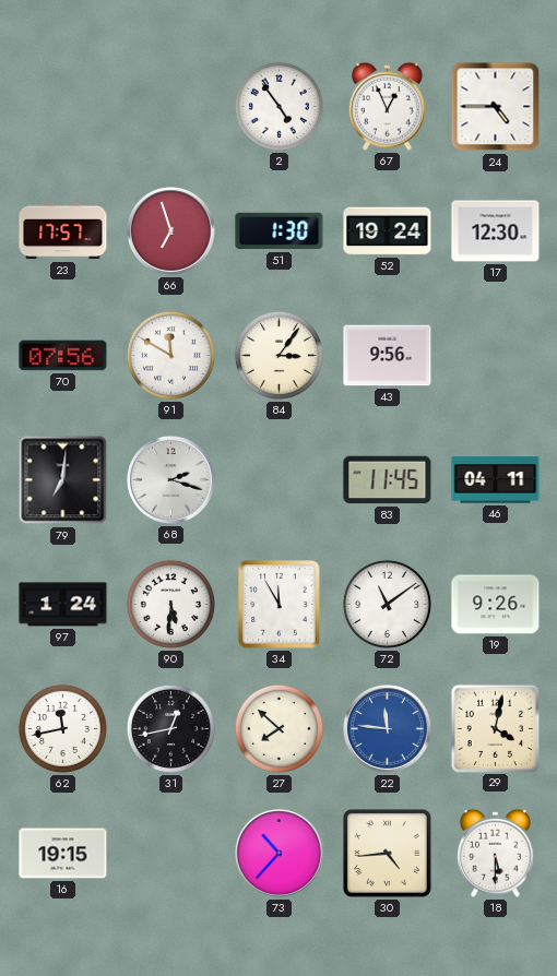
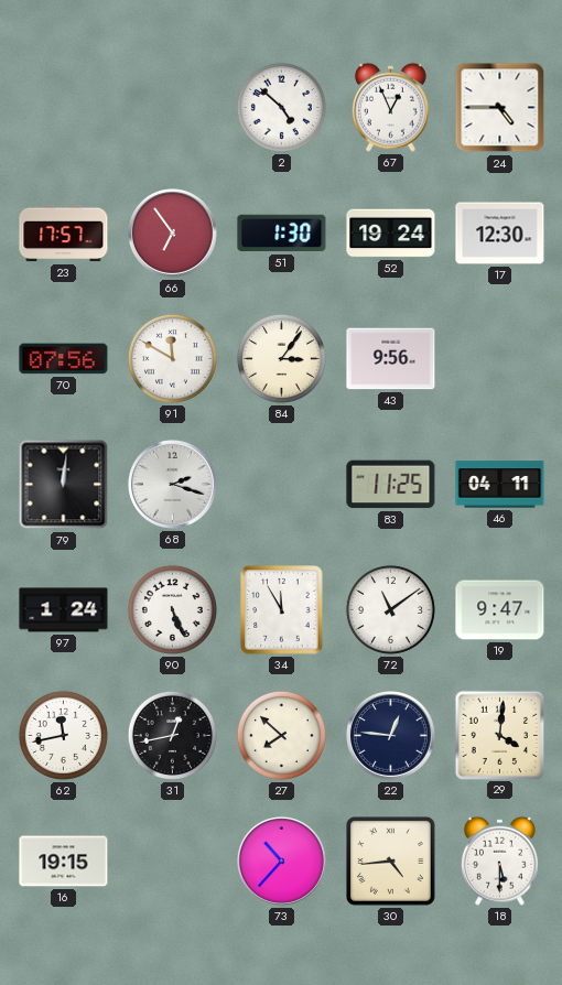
2: 4:54 -> 4:52
66: 6:57 -> 6:54
79: 7:01 -> 12:01
83: 11:45 -> 11:25
90: 5:31 -> 5:26
19: 9:26 -> 9:47
22: 11:46 -> 12:46
22 dial: blue -> navy
29: 4:02 -> 4:01
